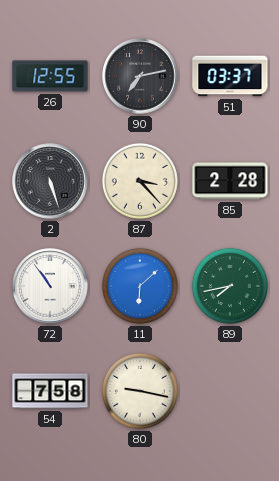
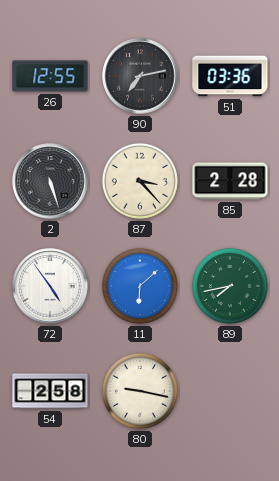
51: 03:37 -> 03:36
72: 10:54 -> 4:54
54: 7:58 -> 2:58
